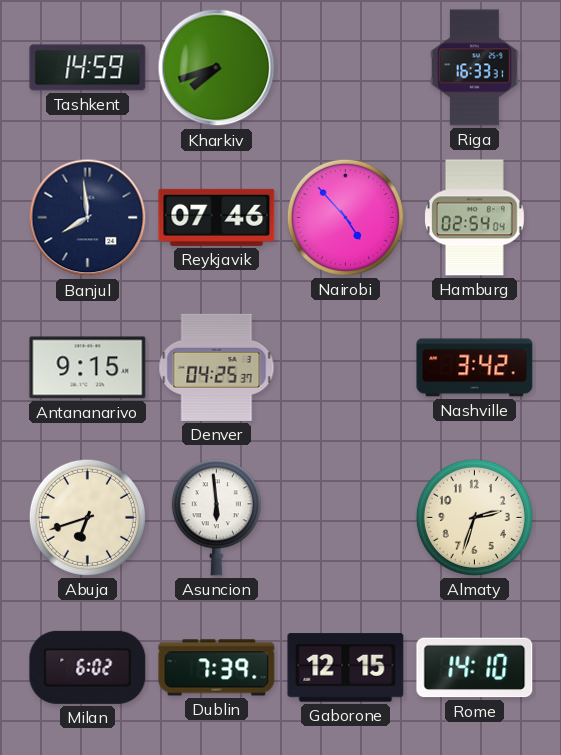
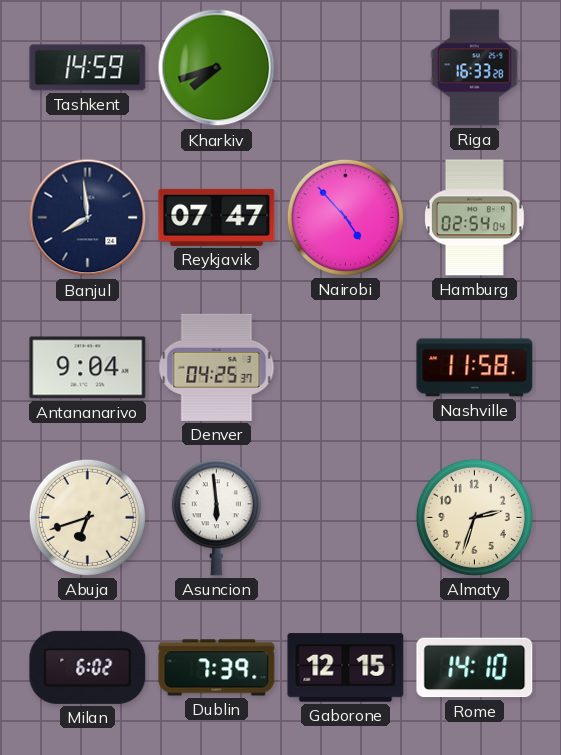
Riga: 16:33:31 -> 16:33:28
Reykjavik: 07:46 -> 07:47
Antananarivo: 9:15 -> 9:04
Nashville: 3:42 -> 11:58
